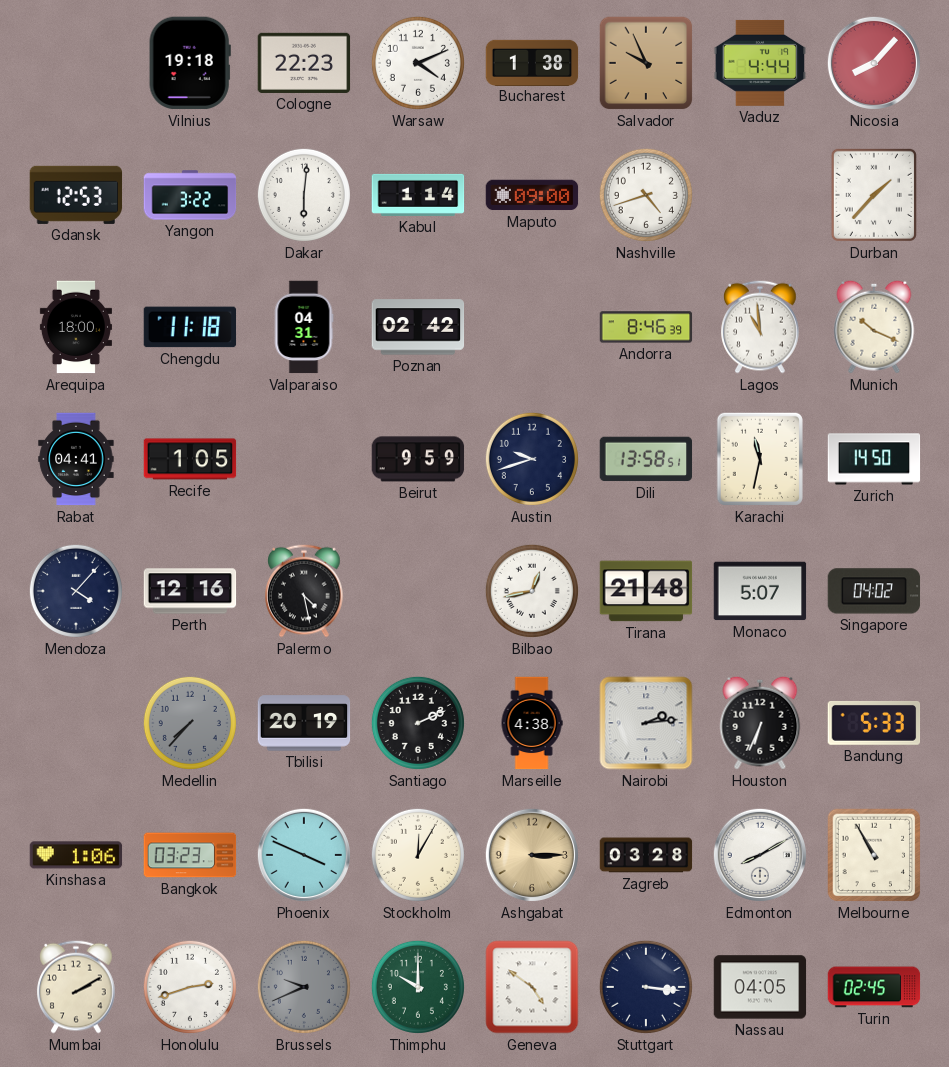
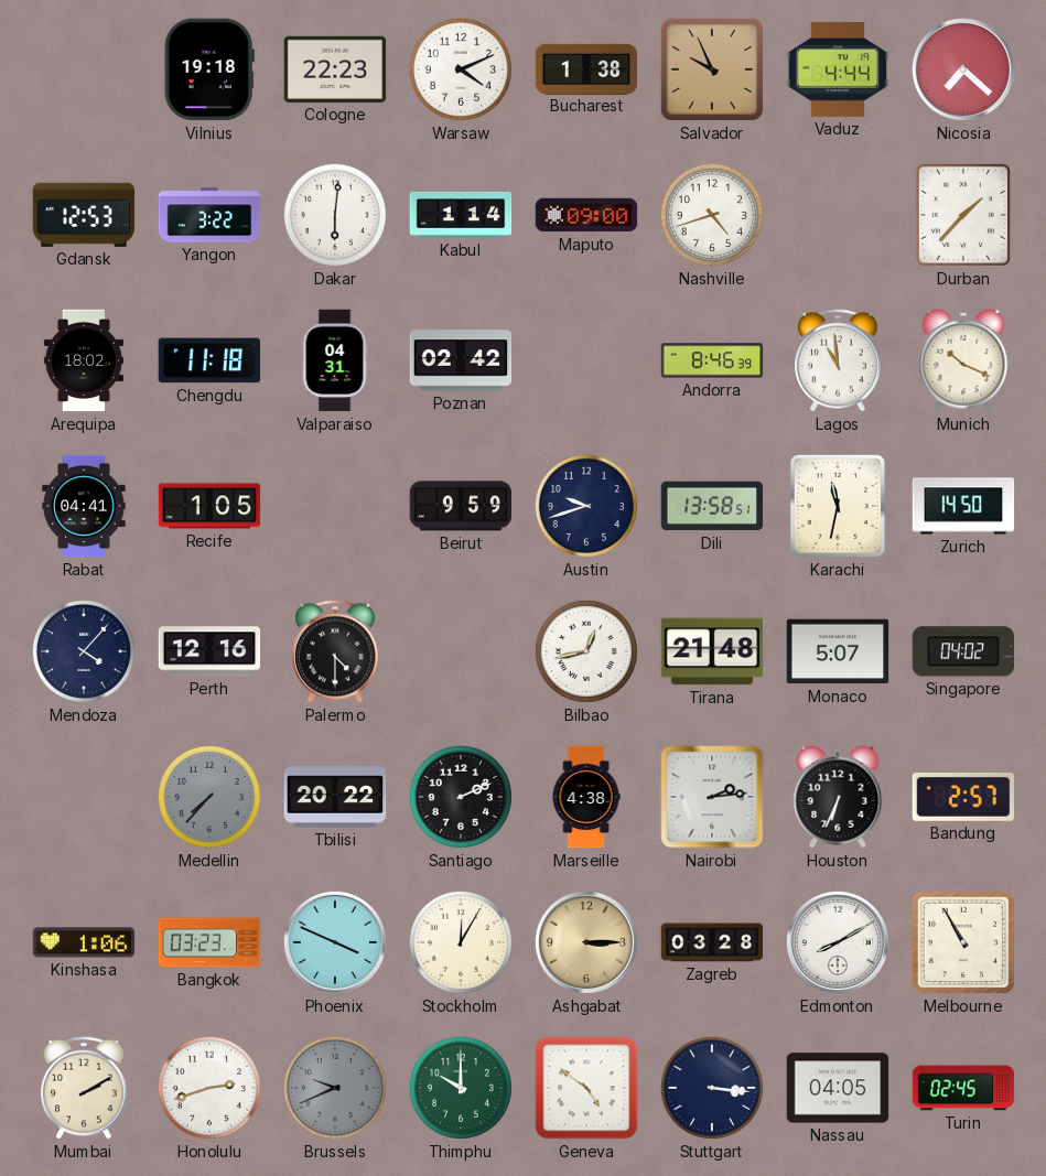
Nicosia: 8:07 -> 7:22
Arequipa: 18:00 -> 18:02
Palermo: 4:28 -> 4:30
Tbilisi: 20:19 -> 20:22
Bandung: 5:33 -> 2:57
